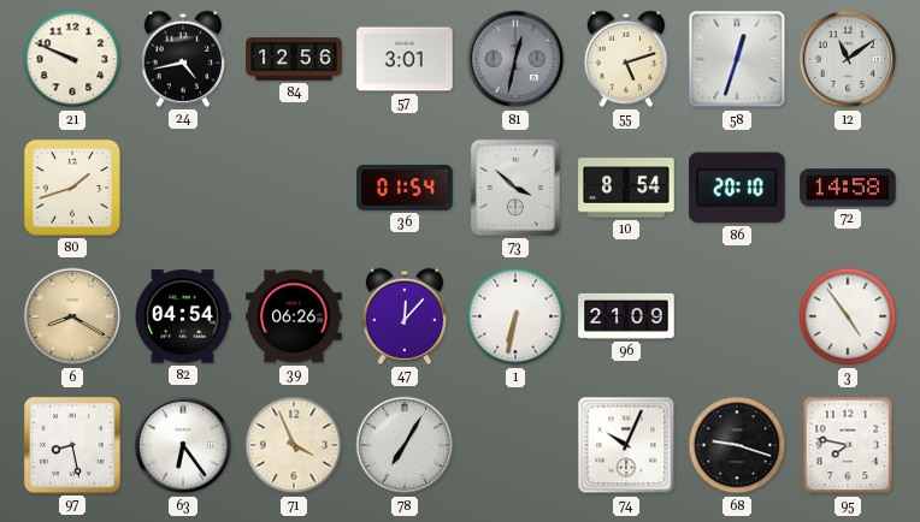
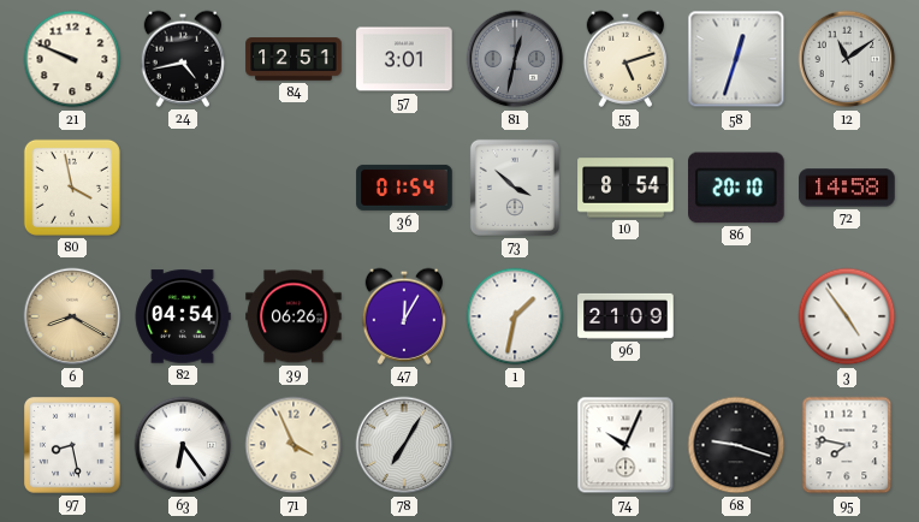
84: 12:56 -> 12:51
80: 1:42 -> 3:58
47: 12:07 -> 12:05
1: 6:32 -> 1:32
